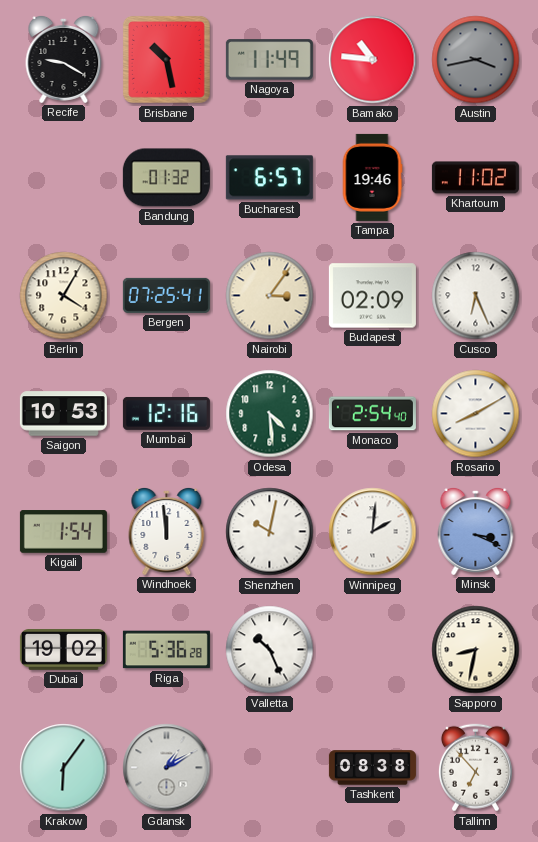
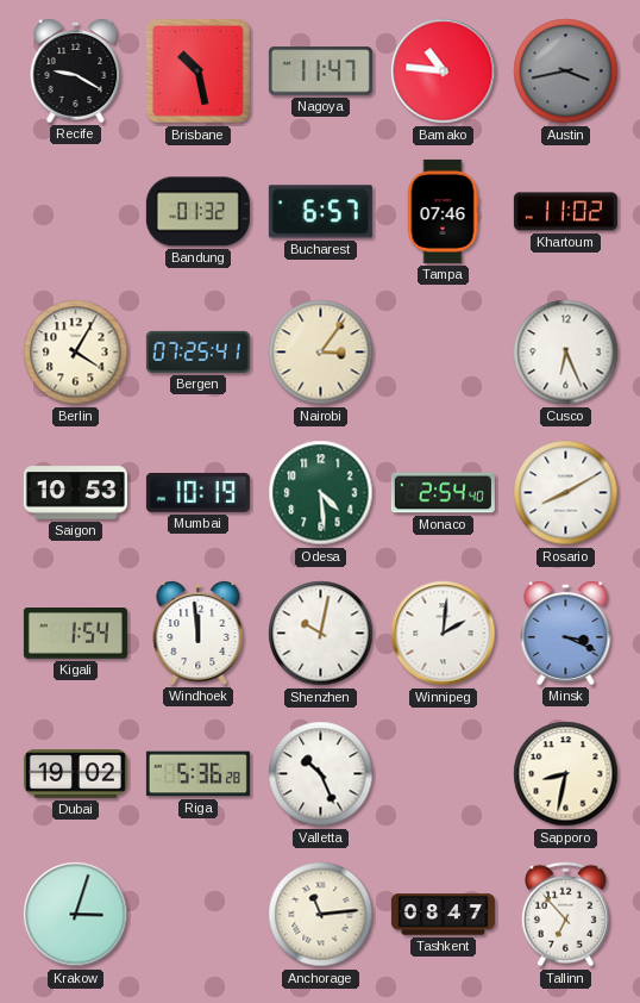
Nagoya: 11:49 -> 11:47
Tampa: 19:46 -> 07:46
Budapest: 02:09 -> none
Mumbai: 12:16 -> 10:19
Krakow: 6:06 -> 3:03
Gdansk: 1:10 -> none
Anchorage: none -> 11:14
Tashkent: 08:38 -> 08:47
